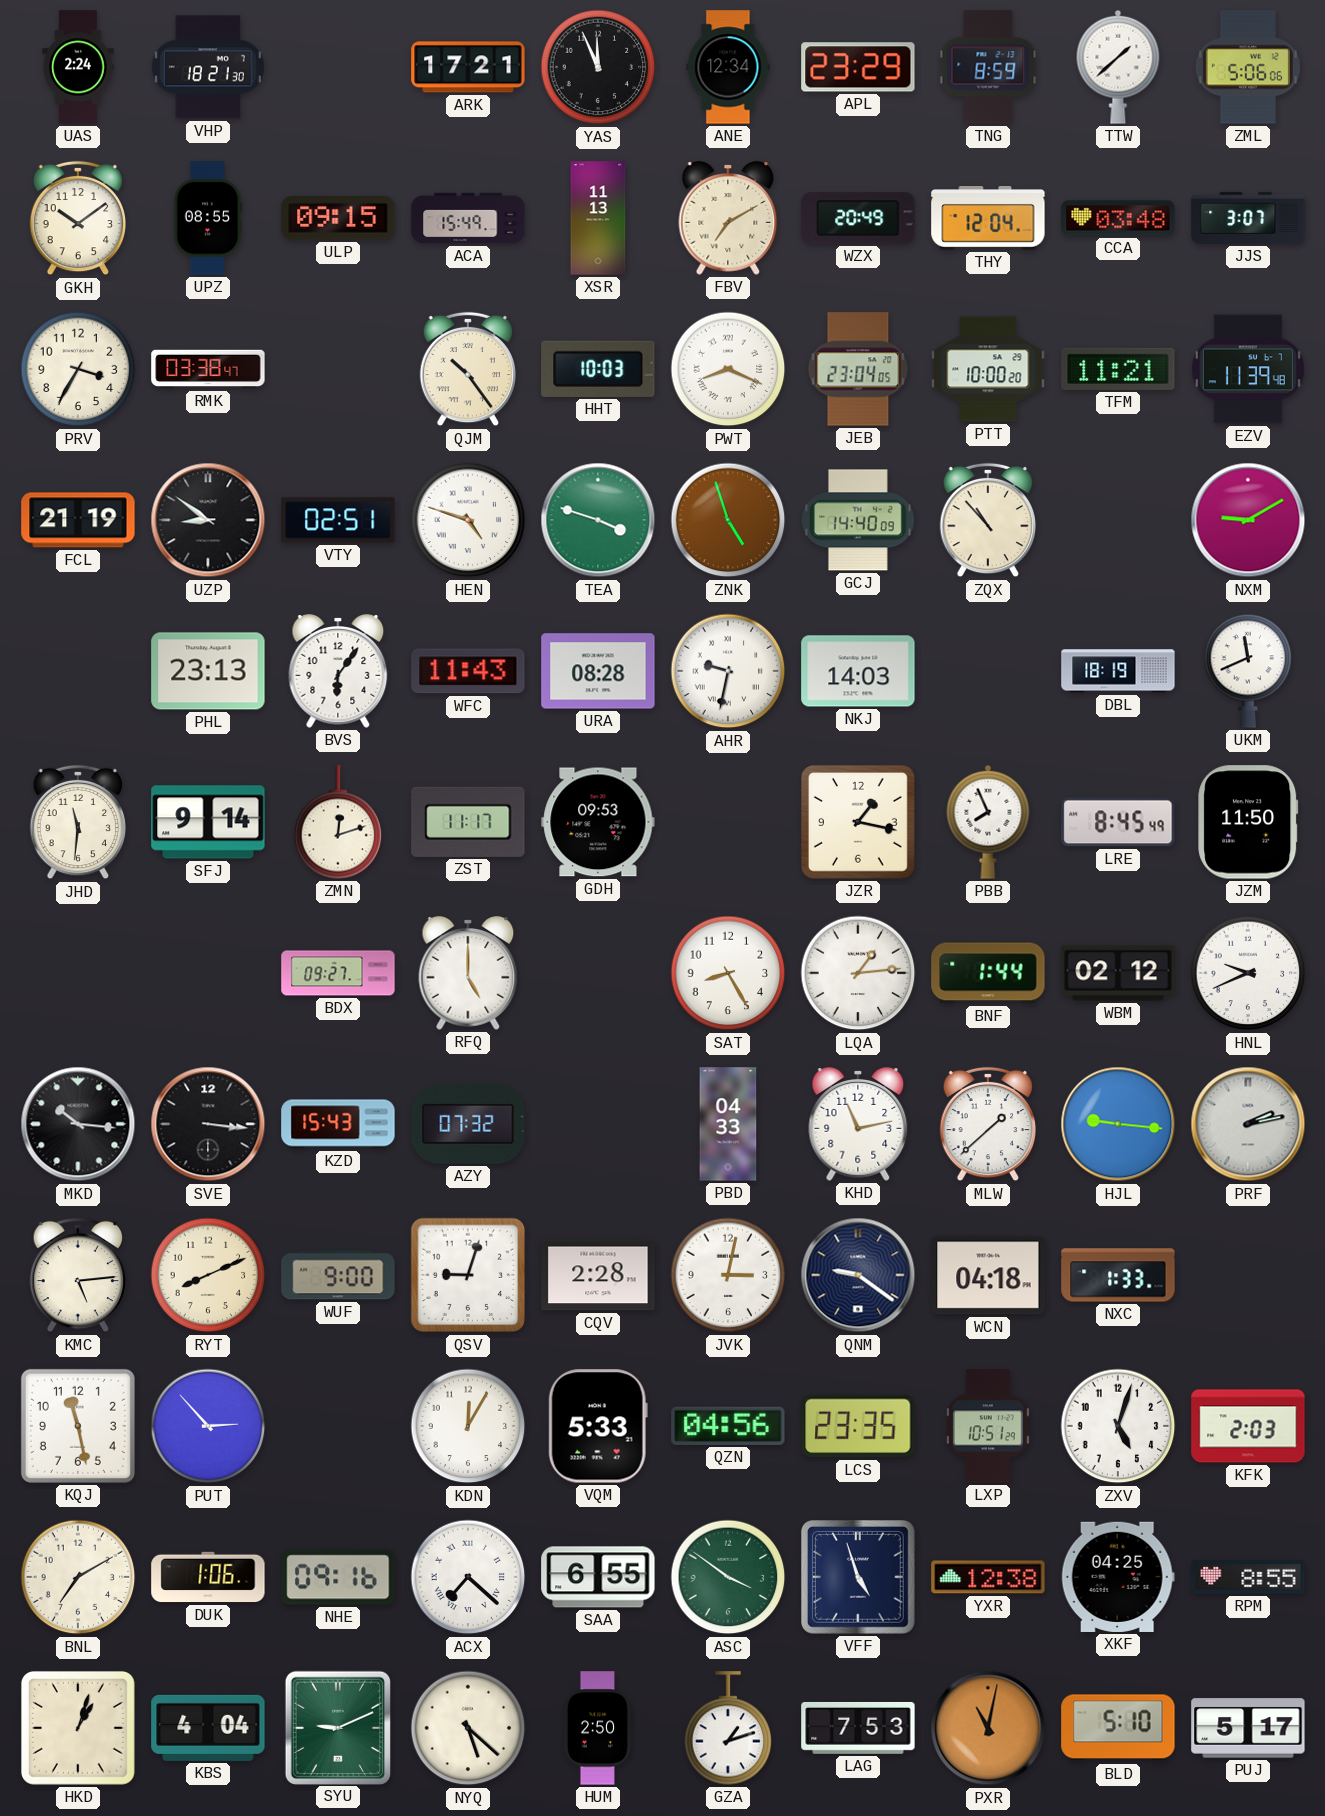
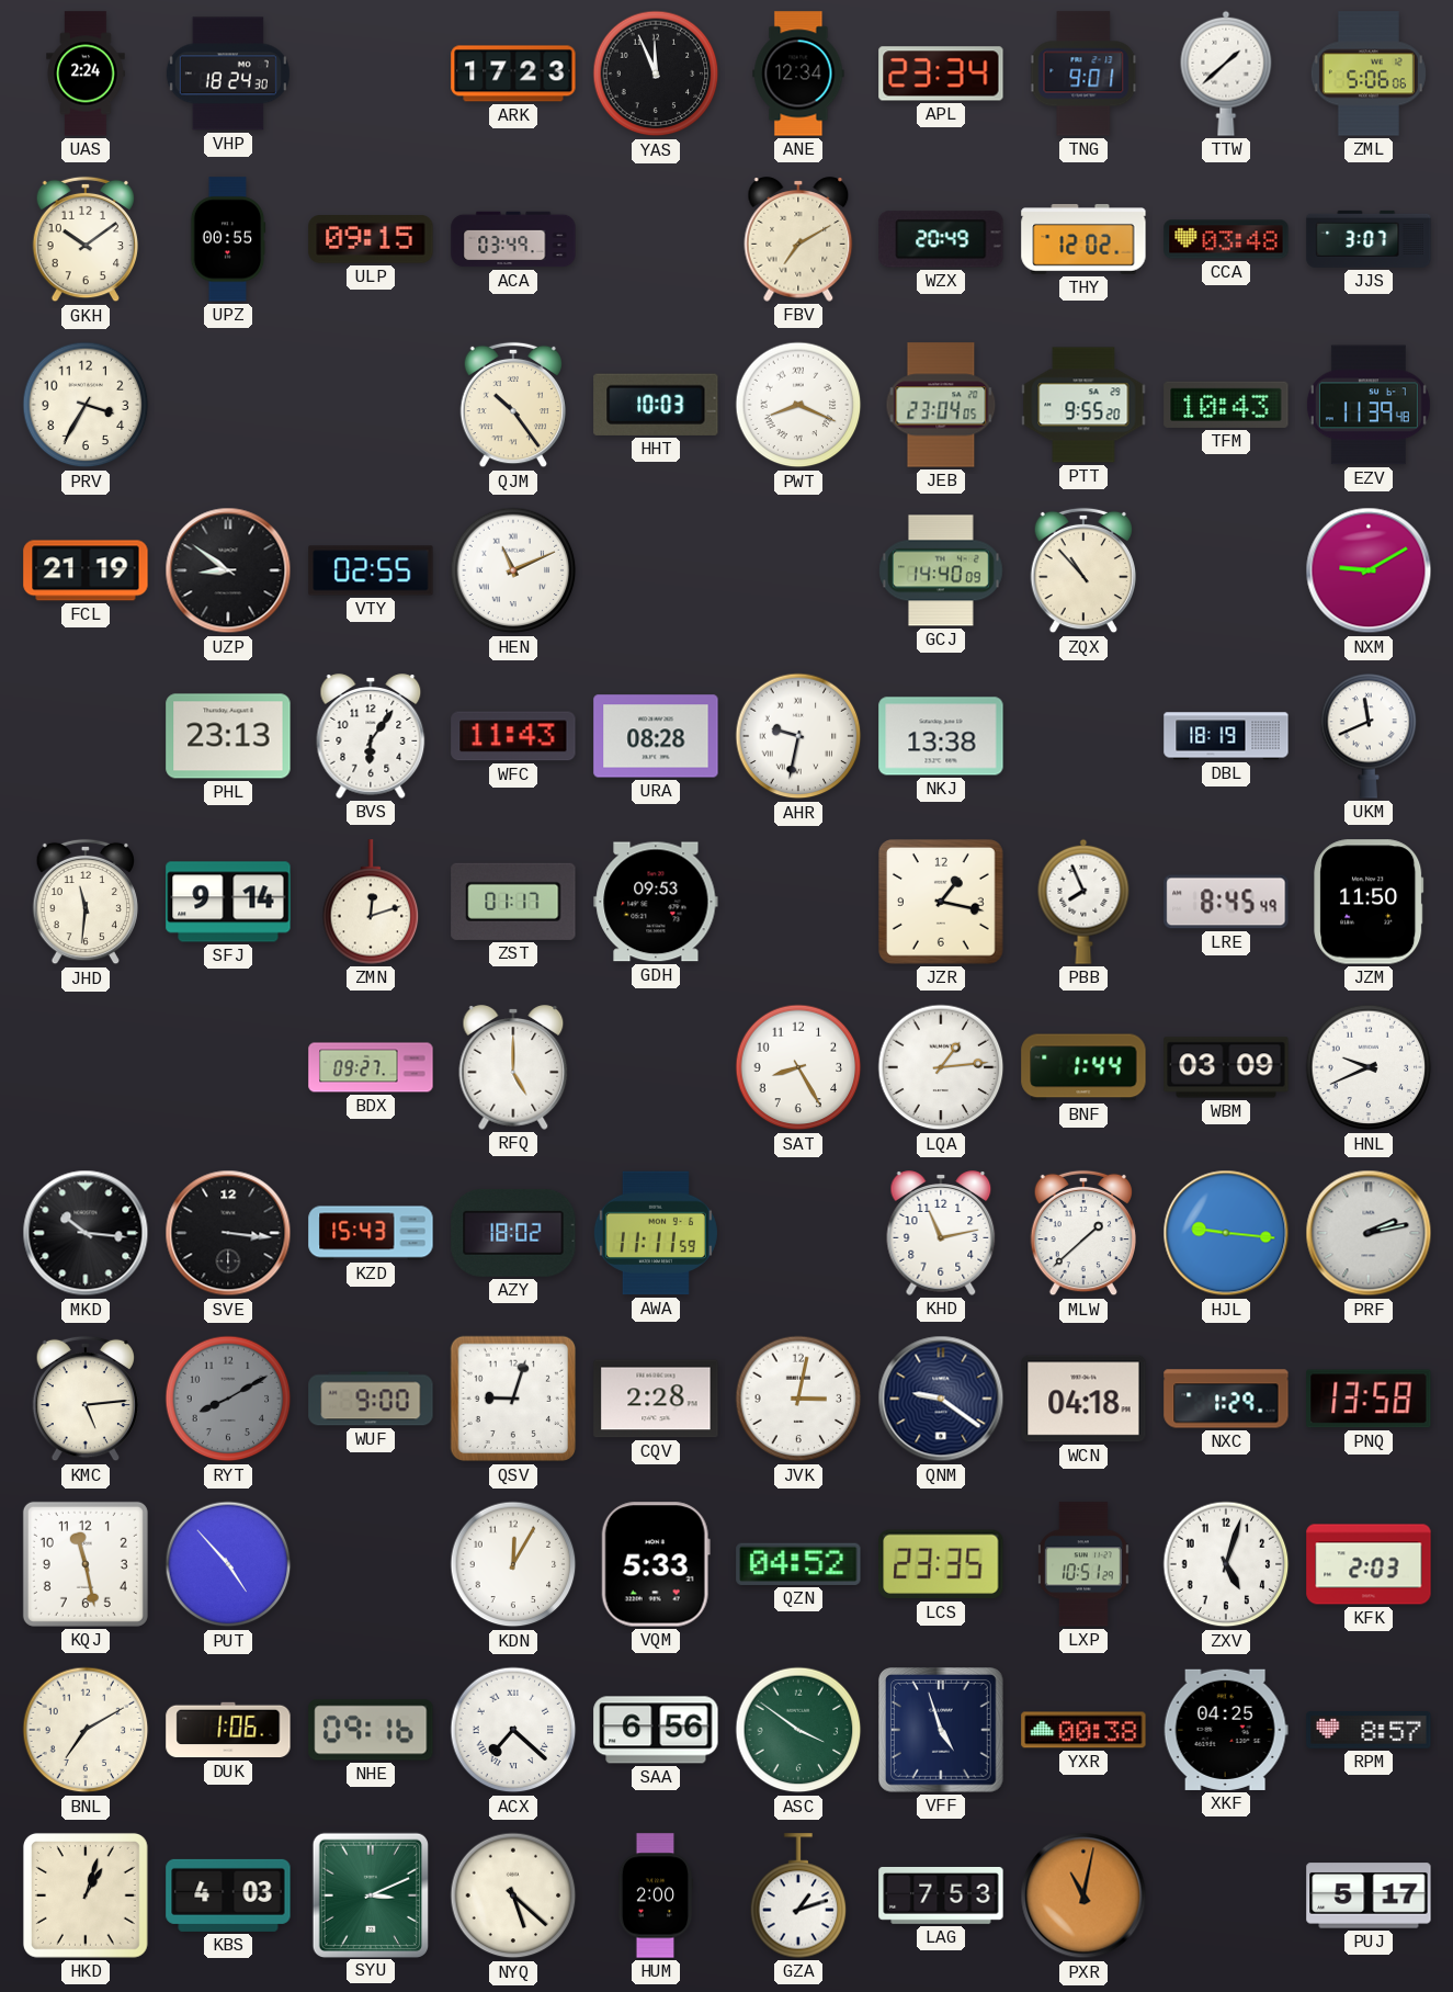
VHP: 18:21 -> 18:24
ARK: 17:21 -> 17:23
APL: 23:29 -> 23:34
TNG: 8:59 -> 9:01
UPZ: 08:55 -> 00:55
ACA: 15:49 -> 03:49
XSR: 11:13 -> none
THY: 12:04 -> 12:02
RMK: 03:38 -> none
PTT: 10:00 -> 9:55
TFM: 11:21 -> 10:43
VTY: 02:51 -> 02:55
HEN: 4:48 -> 11:11
TEA: 3:48 -> none
ZNK: 4:57 -> none
NKJ: 14:03 -> 13:38
ZST: 11:17 -> 01:17
WBM: 02:12 -> 03:09
AZY: 07:32 -> 18:02
AWA: none -> 11:11
PBD: 04:33 -> none
RYT: 8:11 -> 8:10
RYT dial: cream -> grey
NXC: 1:33 -> 1:29
PNQ: none -> 13:58
PUT: 2:53 -> 4:53
QZN: 04:56 -> 04:52
SAA: 6:55 -> 6:56
YXR: 12:38 -> 00:38
RPM: 8:55 -> 8:57
KBS: 4:04 -> 4:03
SYU: 9:11 -> 3:11
HUM: 2:50 -> 2:00
BLD: 5:10 -> none
